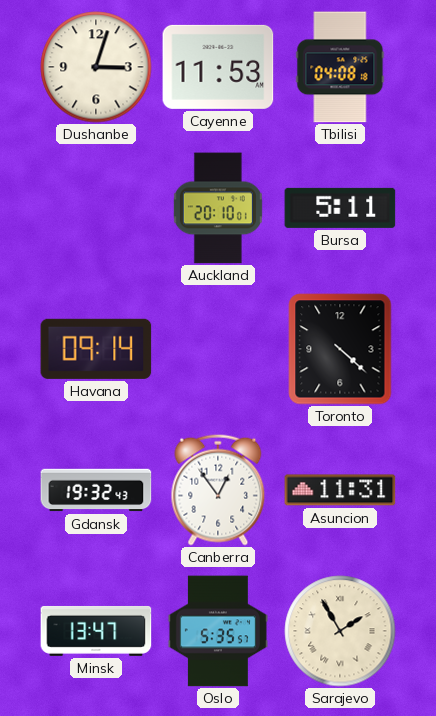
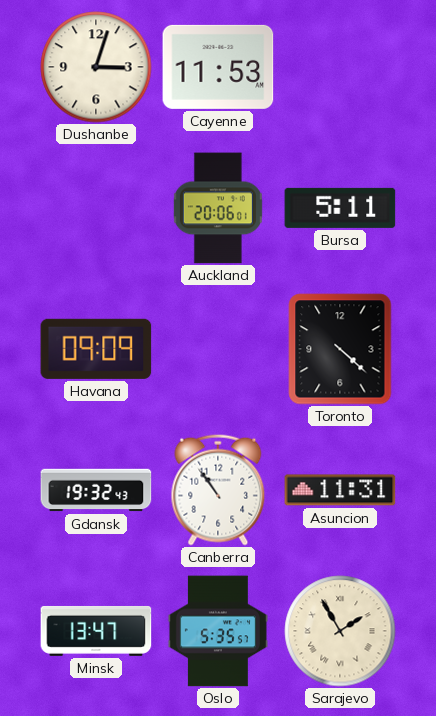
Tbilisi: 04:08 -> none
Auckland: 20:10 -> 20:06
Havana: 09:14 -> 09:09
Canberra: 12:54 -> 10:54
